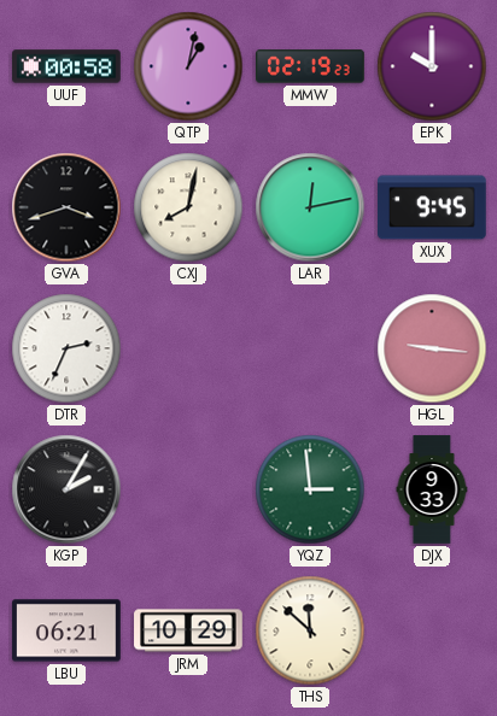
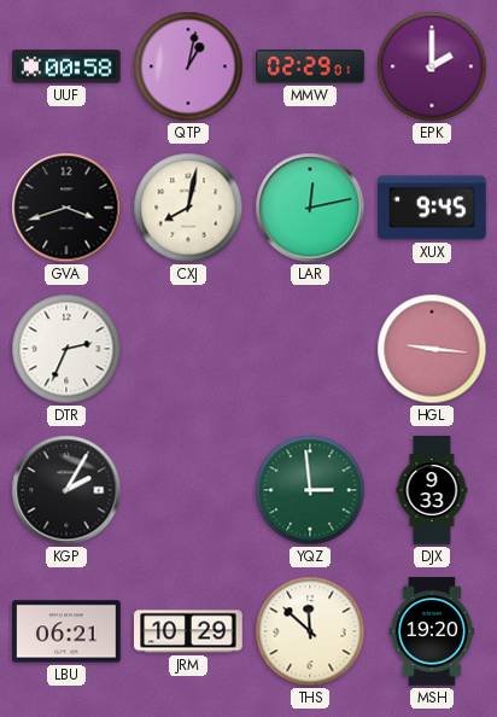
MMW: 02:19 -> 02:29
EPK: 10:00 -> 2:00
MSH: none -> 19:20
